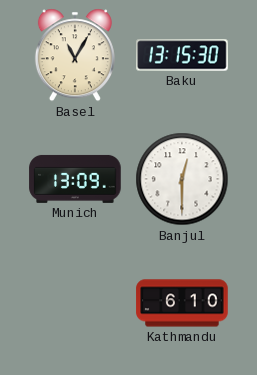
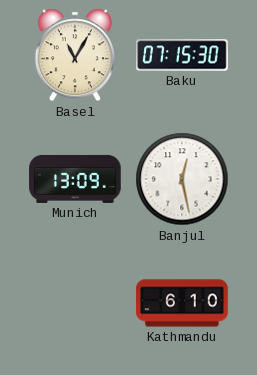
Baku: 13:15 -> 07:15
Banjul: 12:30 -> 12:28
